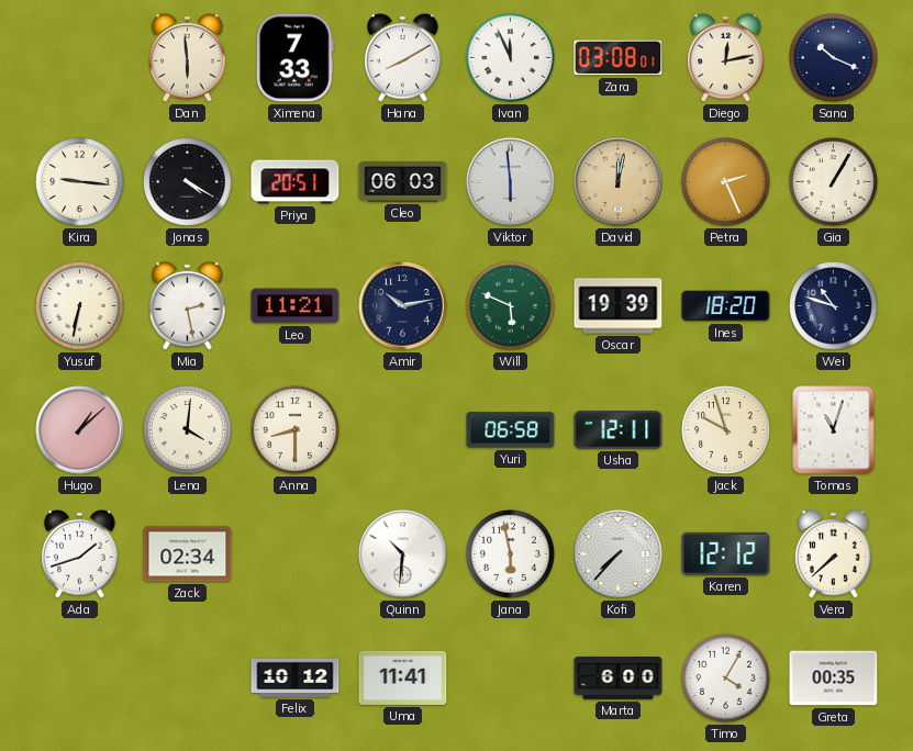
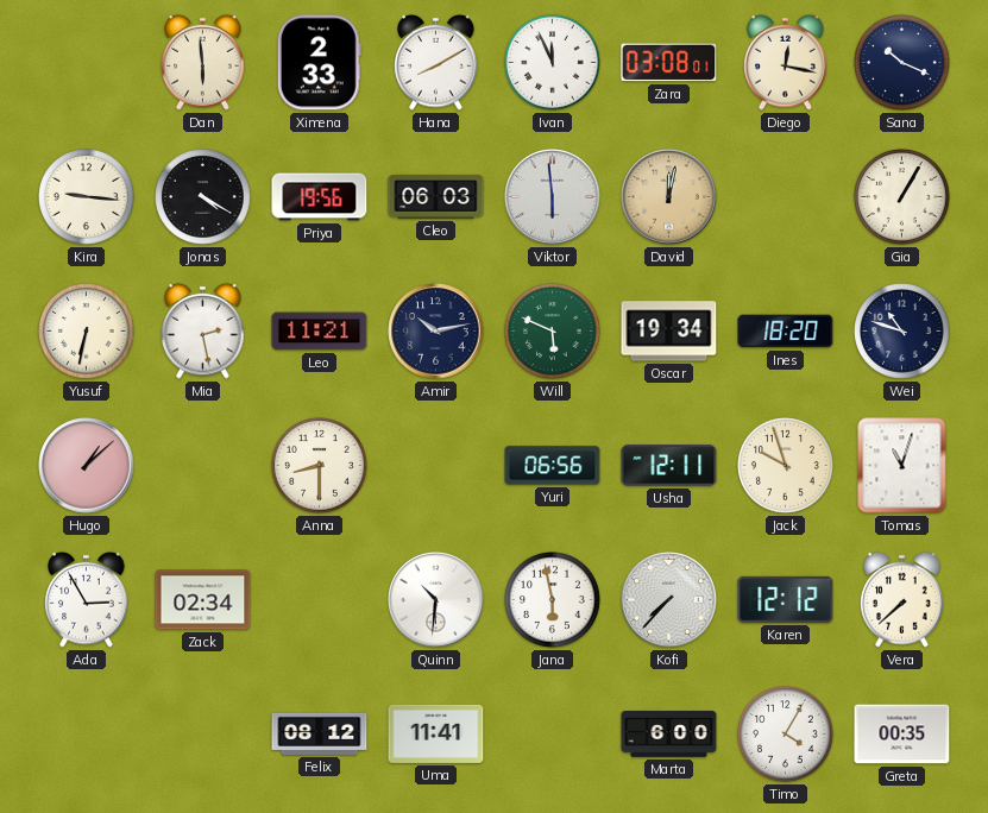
Ximena: 7:33 -> 2:33
Diego: 12:13 -> 12:17
Priya: 20:51 -> 19:56
Petra: 2:26 -> none
Oscar: 19:39 -> 19:34
Lena: 4:01 -> none
Yuri: 06:58 -> 06:56
Ada: 1:42 -> 2:55
Felix: 10:12 -> 08:12
